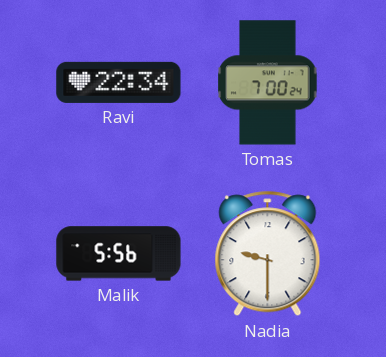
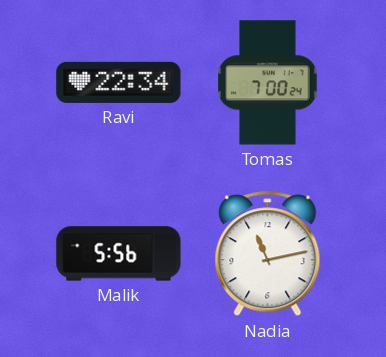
Nadia: 9:30 -> 11:13
